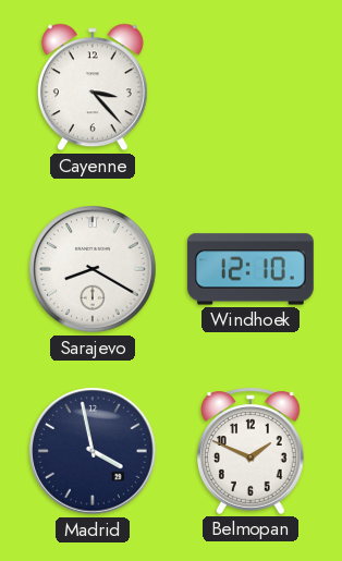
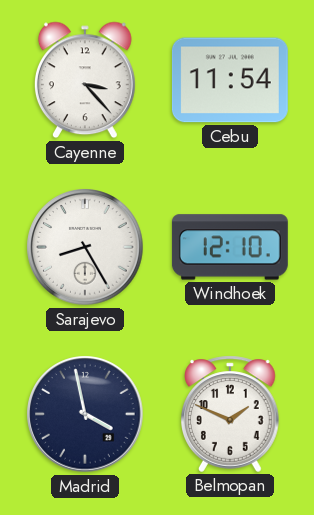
Cebu: none -> 11:54
Sarajevo: 8:20 -> 8:25
